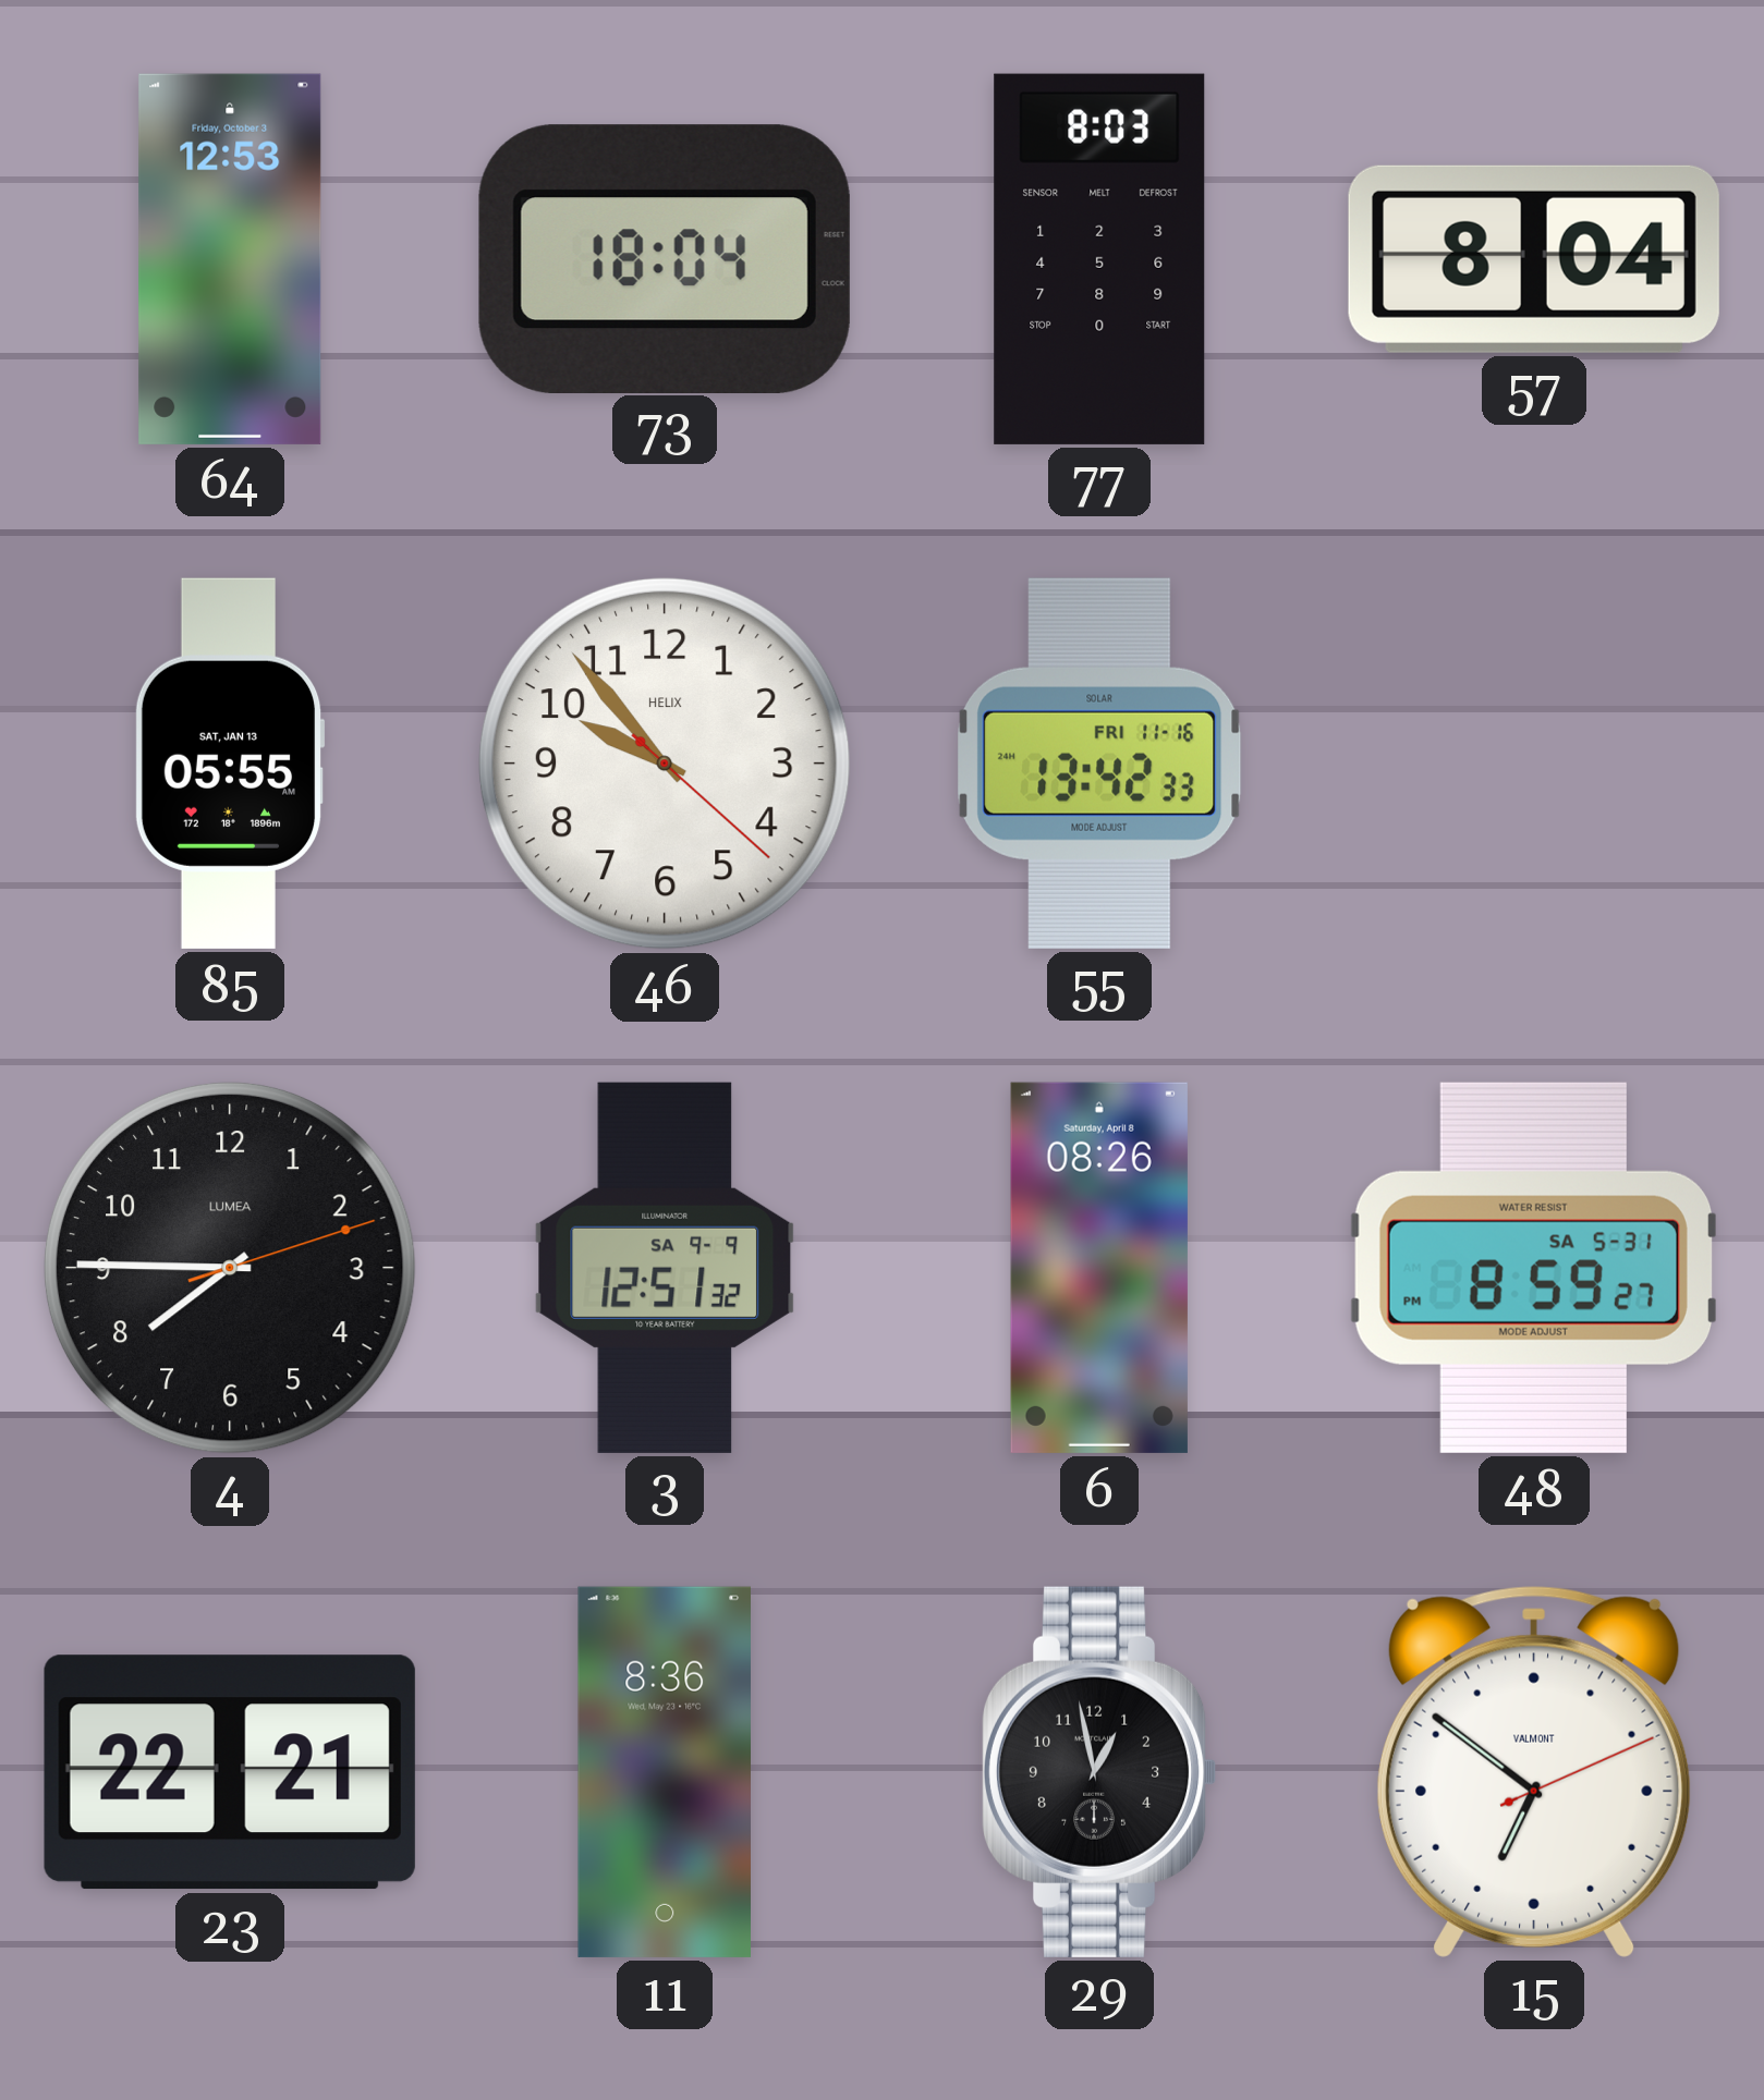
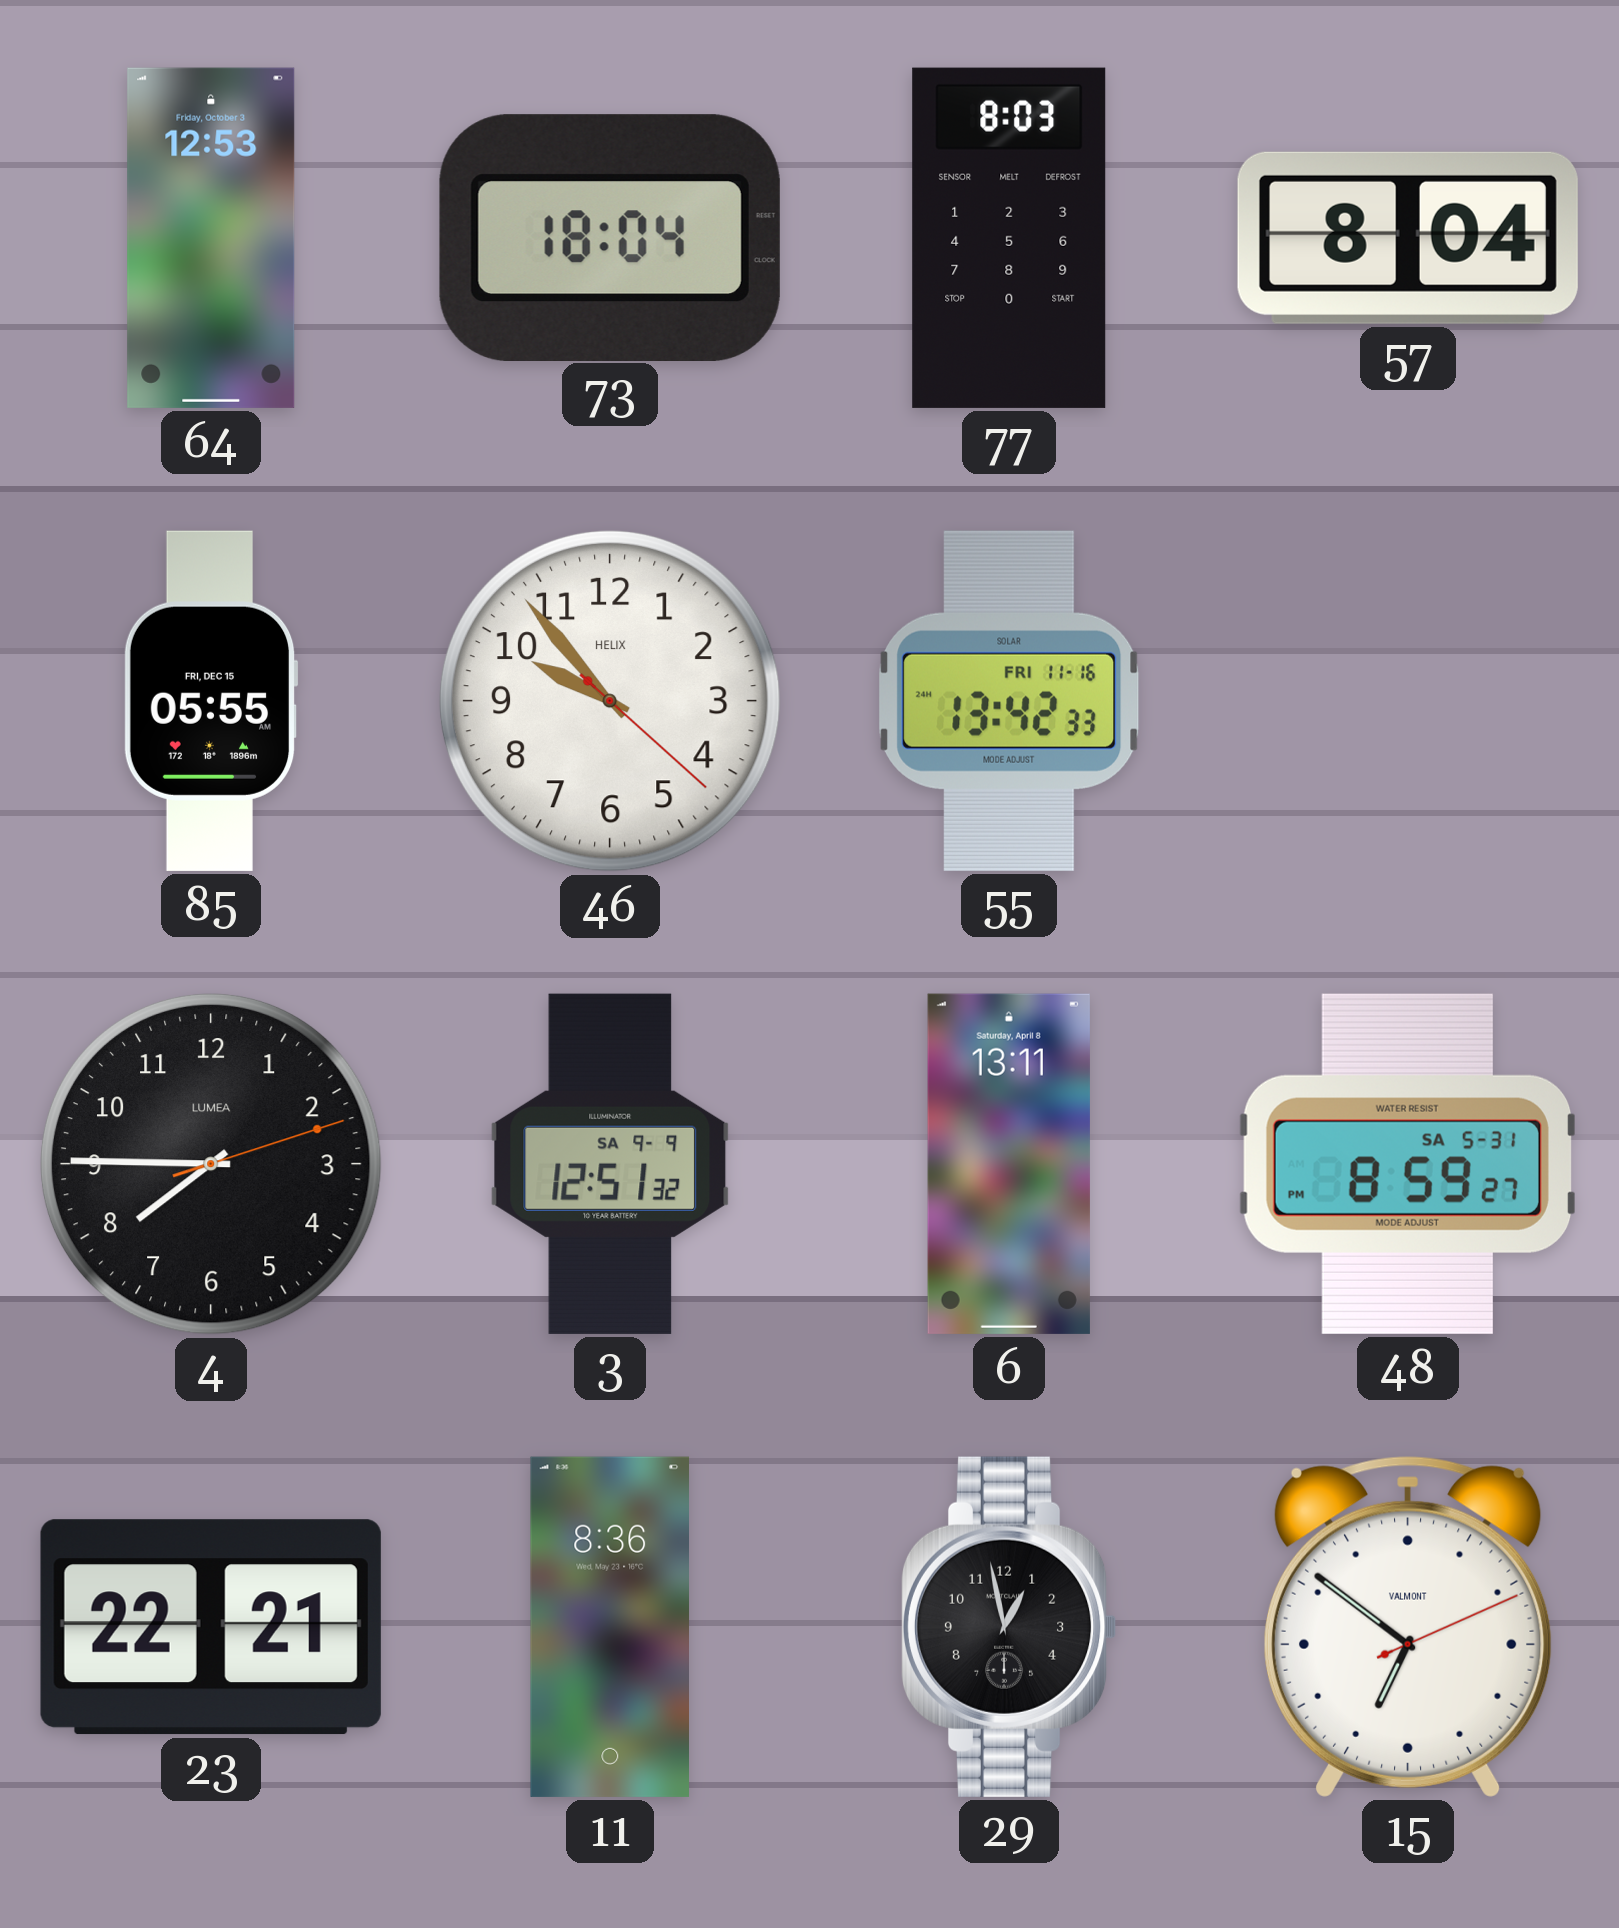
85 date: SAT, JAN 13 -> FRI, DEC 15
6: 08:26 -> 13:11
